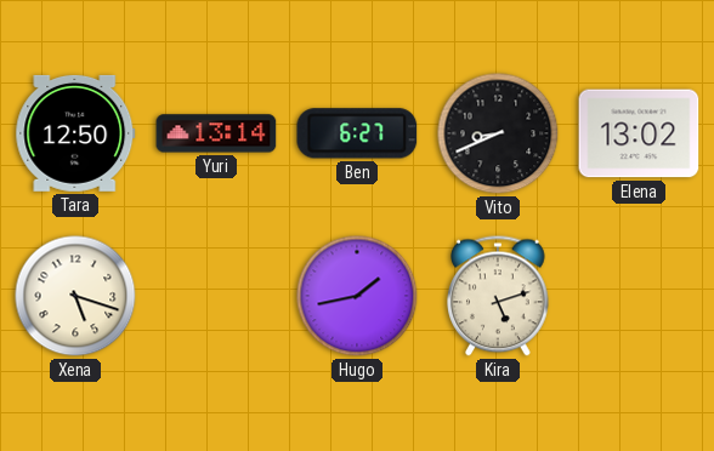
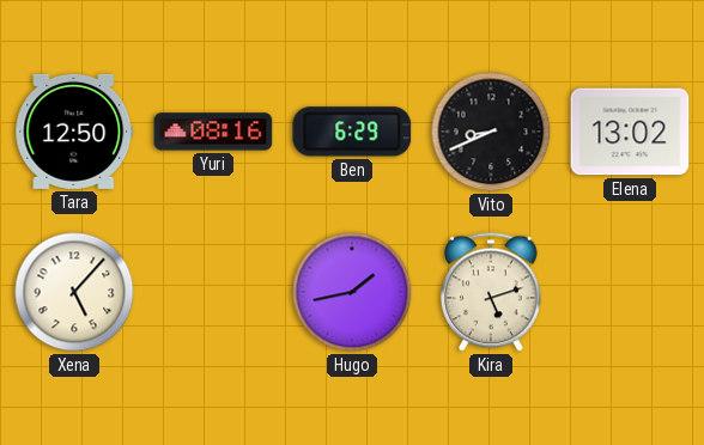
Yuri: 13:14 -> 08:16
Ben: 6:27 -> 6:29
Xena: 5:18 -> 5:07
